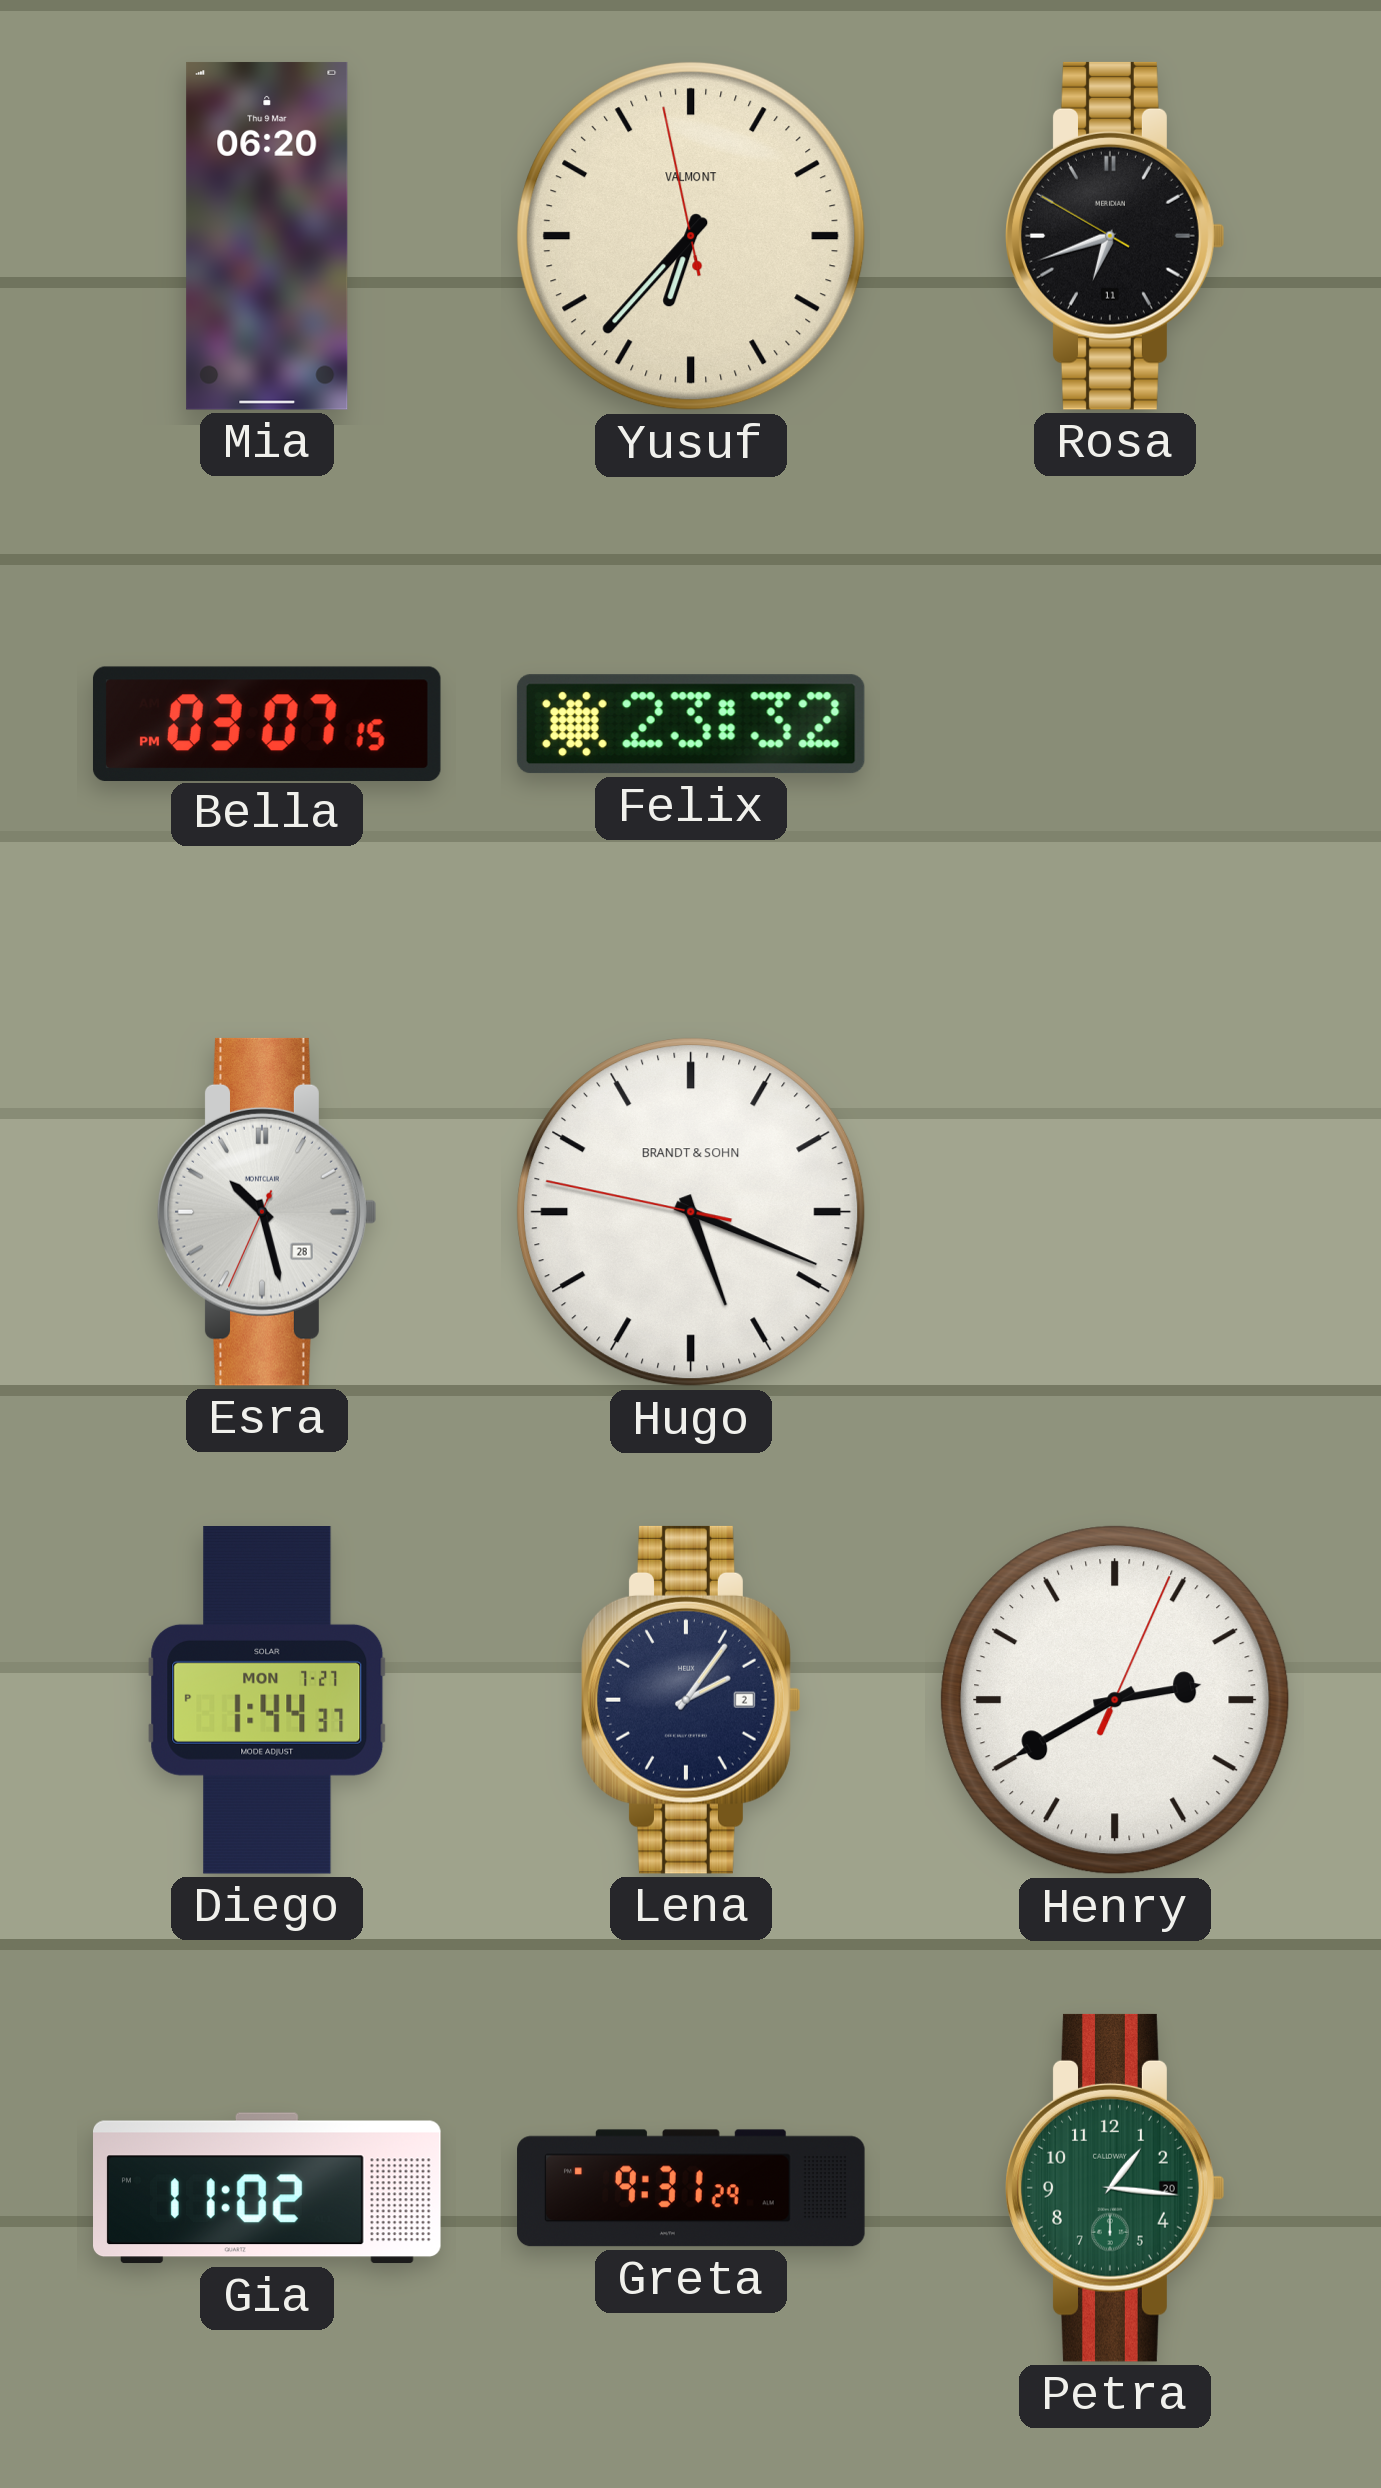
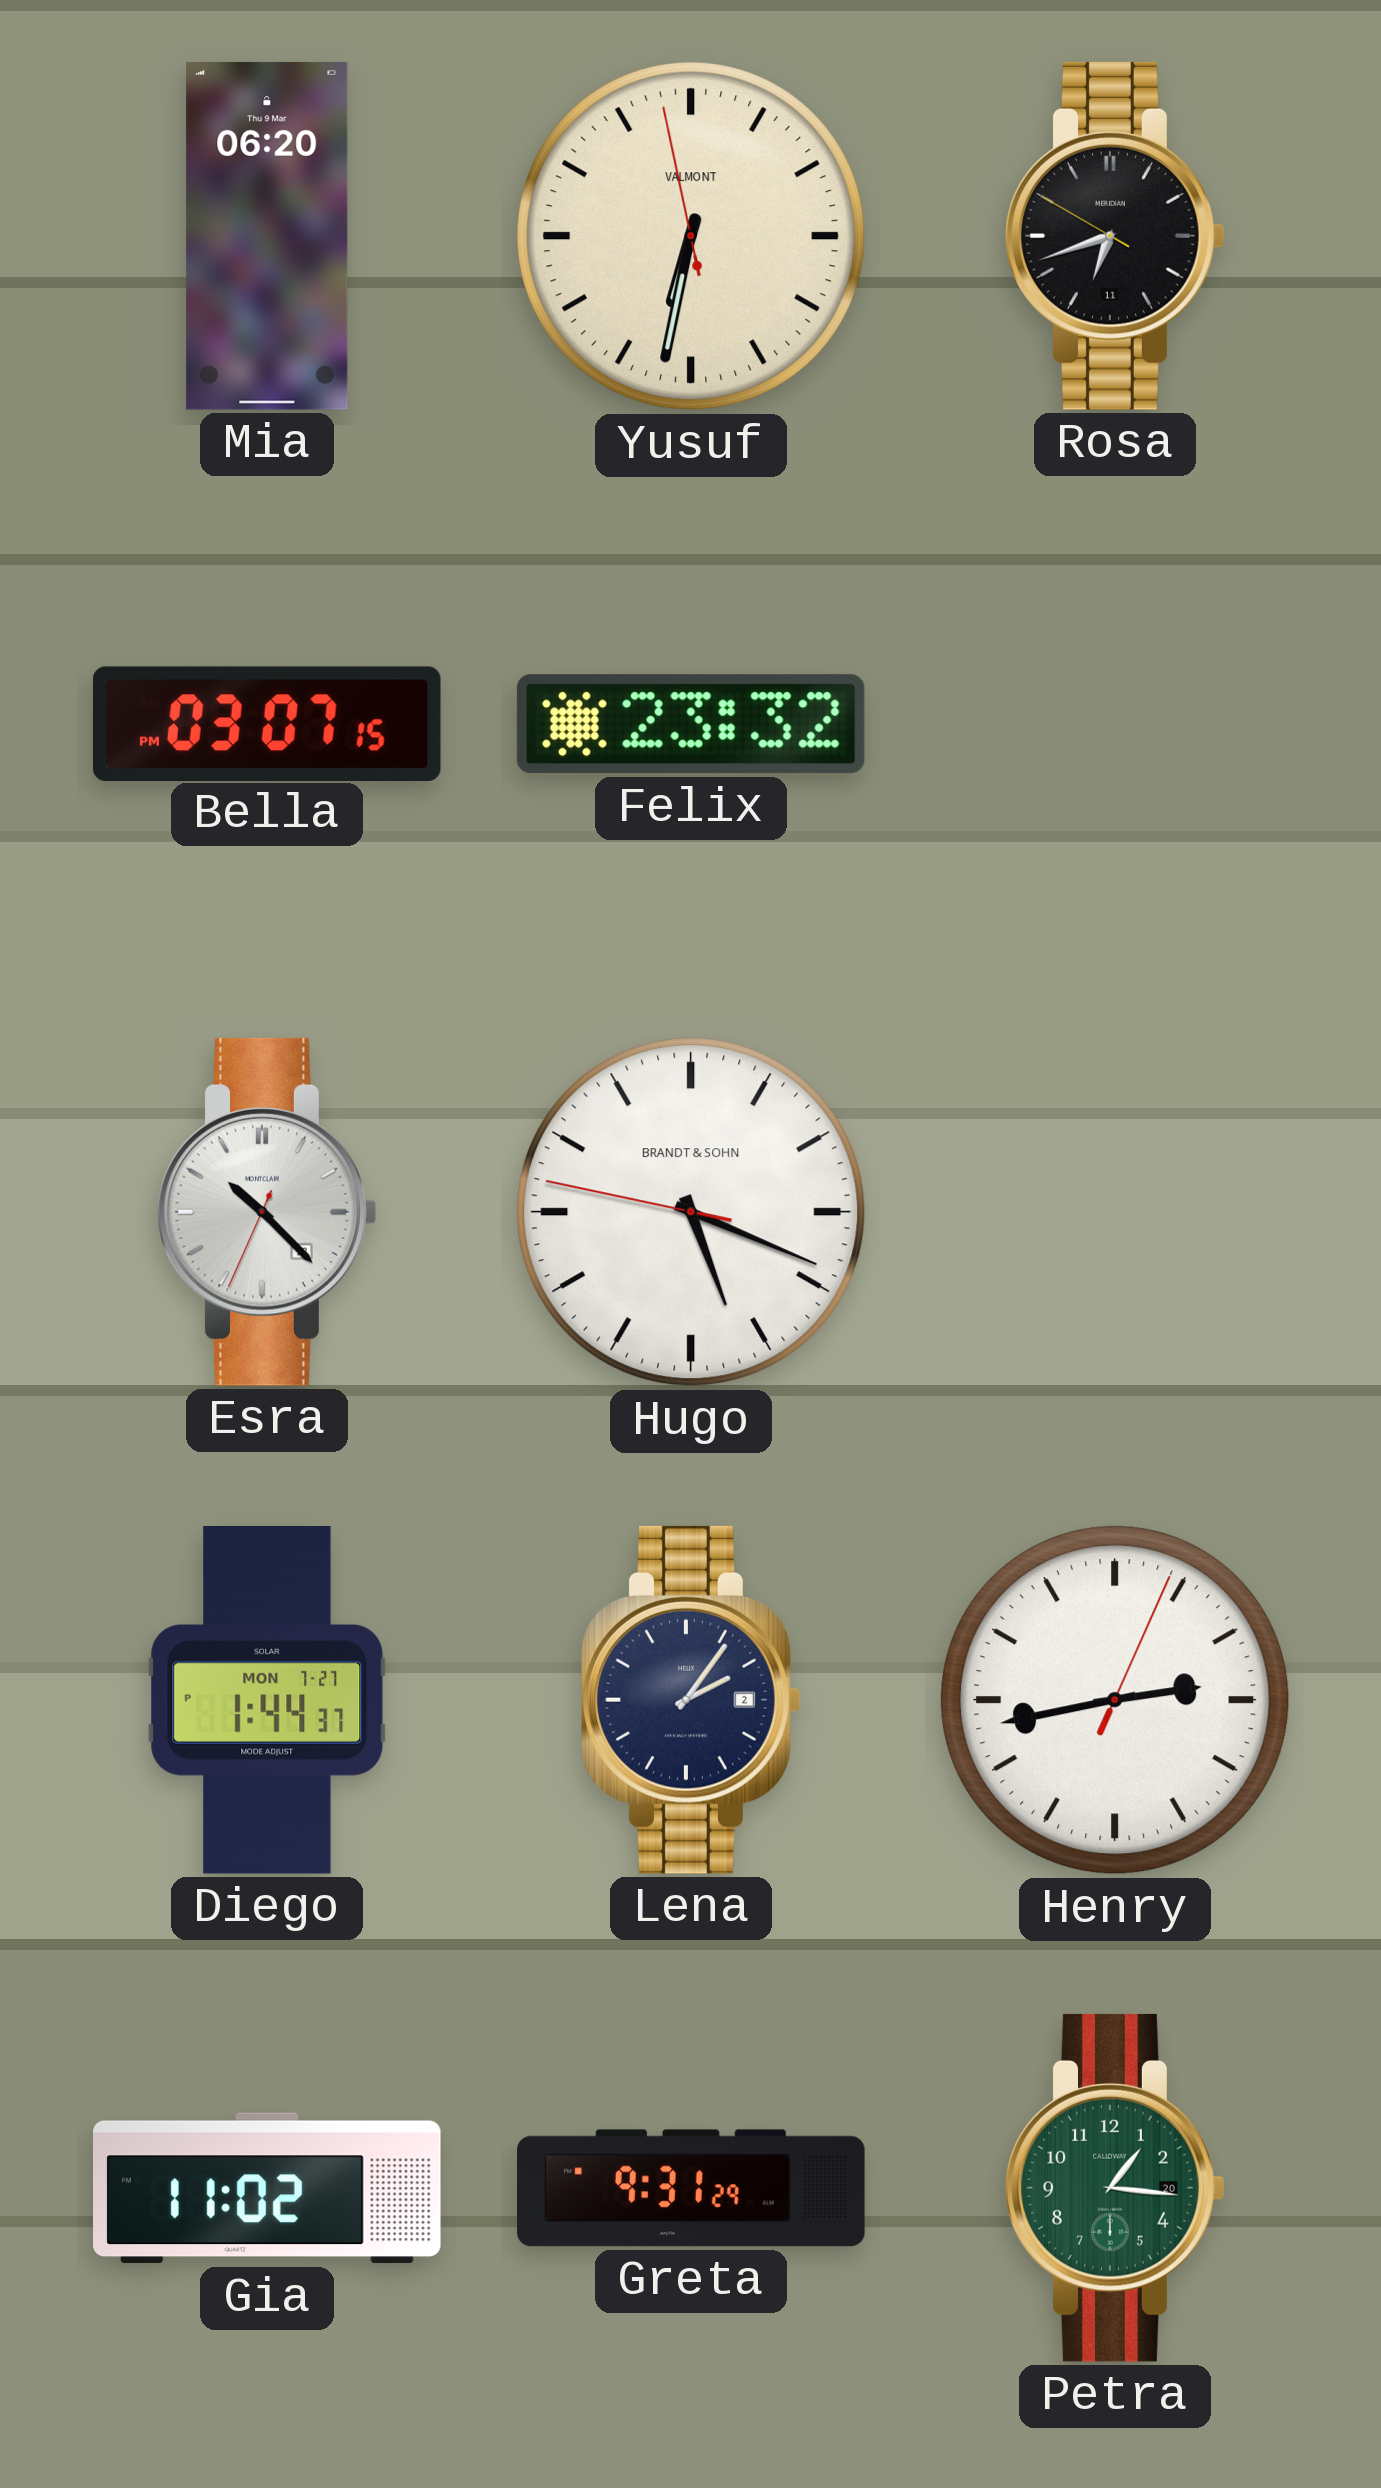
Yusuf: 6:36 -> 6:31
Esra: 10:27 -> 10:22
Henry: 2:40 -> 2:43
